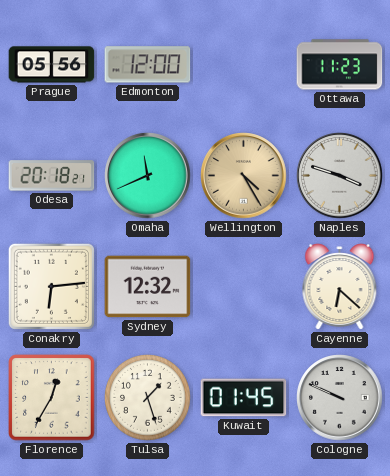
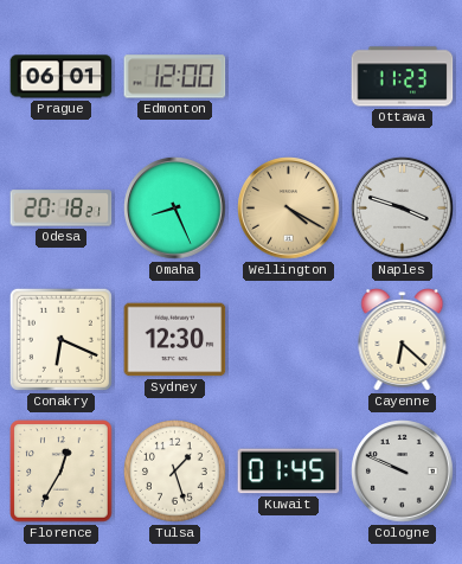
Prague: 05:56 -> 06:01
Omaha: 11:41 -> 8:26
Wellington: 4:25 -> 4:20
Conakry: 6:14 -> 6:19
Sydney: 12:32 -> 12:30
